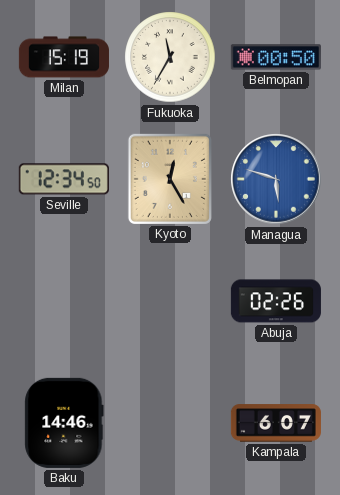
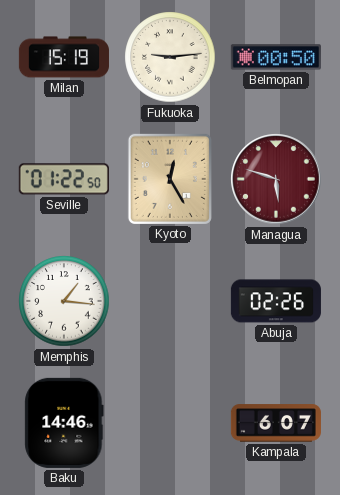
Fukuoka: 11:35 -> 9:14
Seville: 12:34 -> 01:22
Managua dial: blue -> burgundy
Memphis: none -> 1:16
